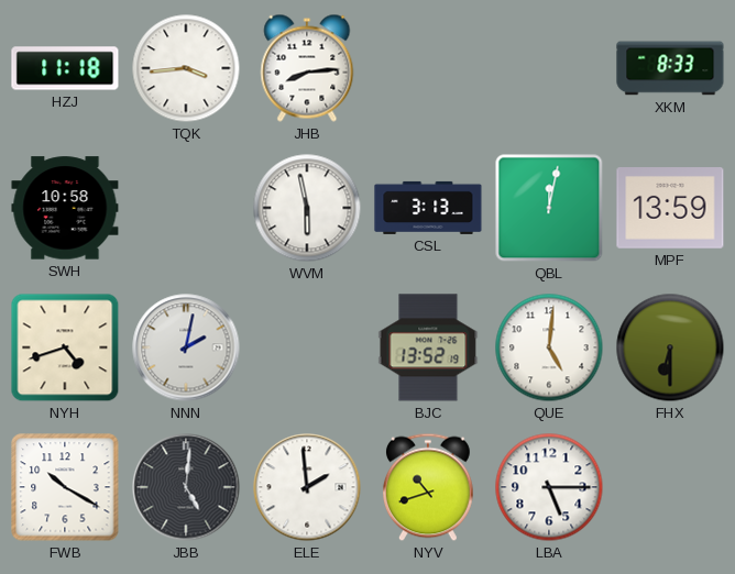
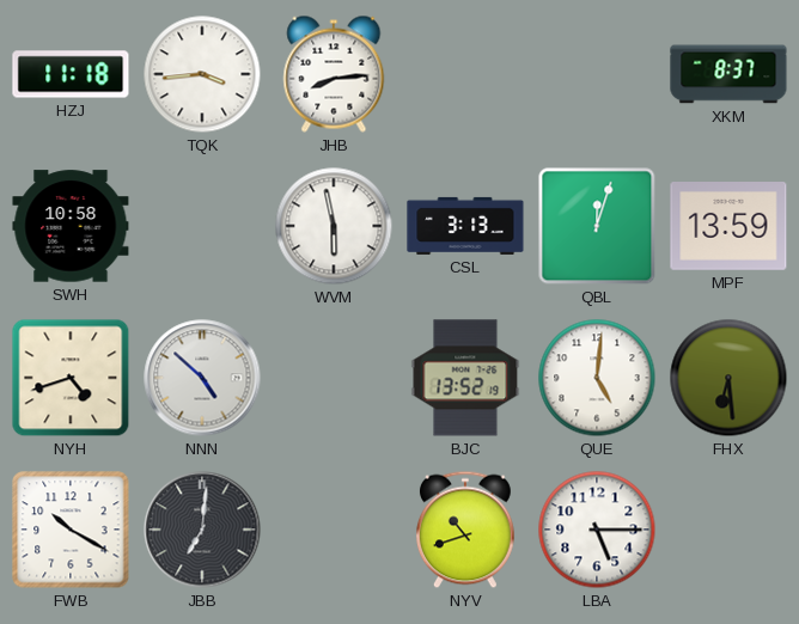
XKM: 8:33 -> 8:37
QBL: 12:02 -> 12:03
NNN: 2:02 -> 4:52
FHX: 6:30 -> 6:29
JBB: 5:01 -> 7:01
ELE: 1:59 -> none
